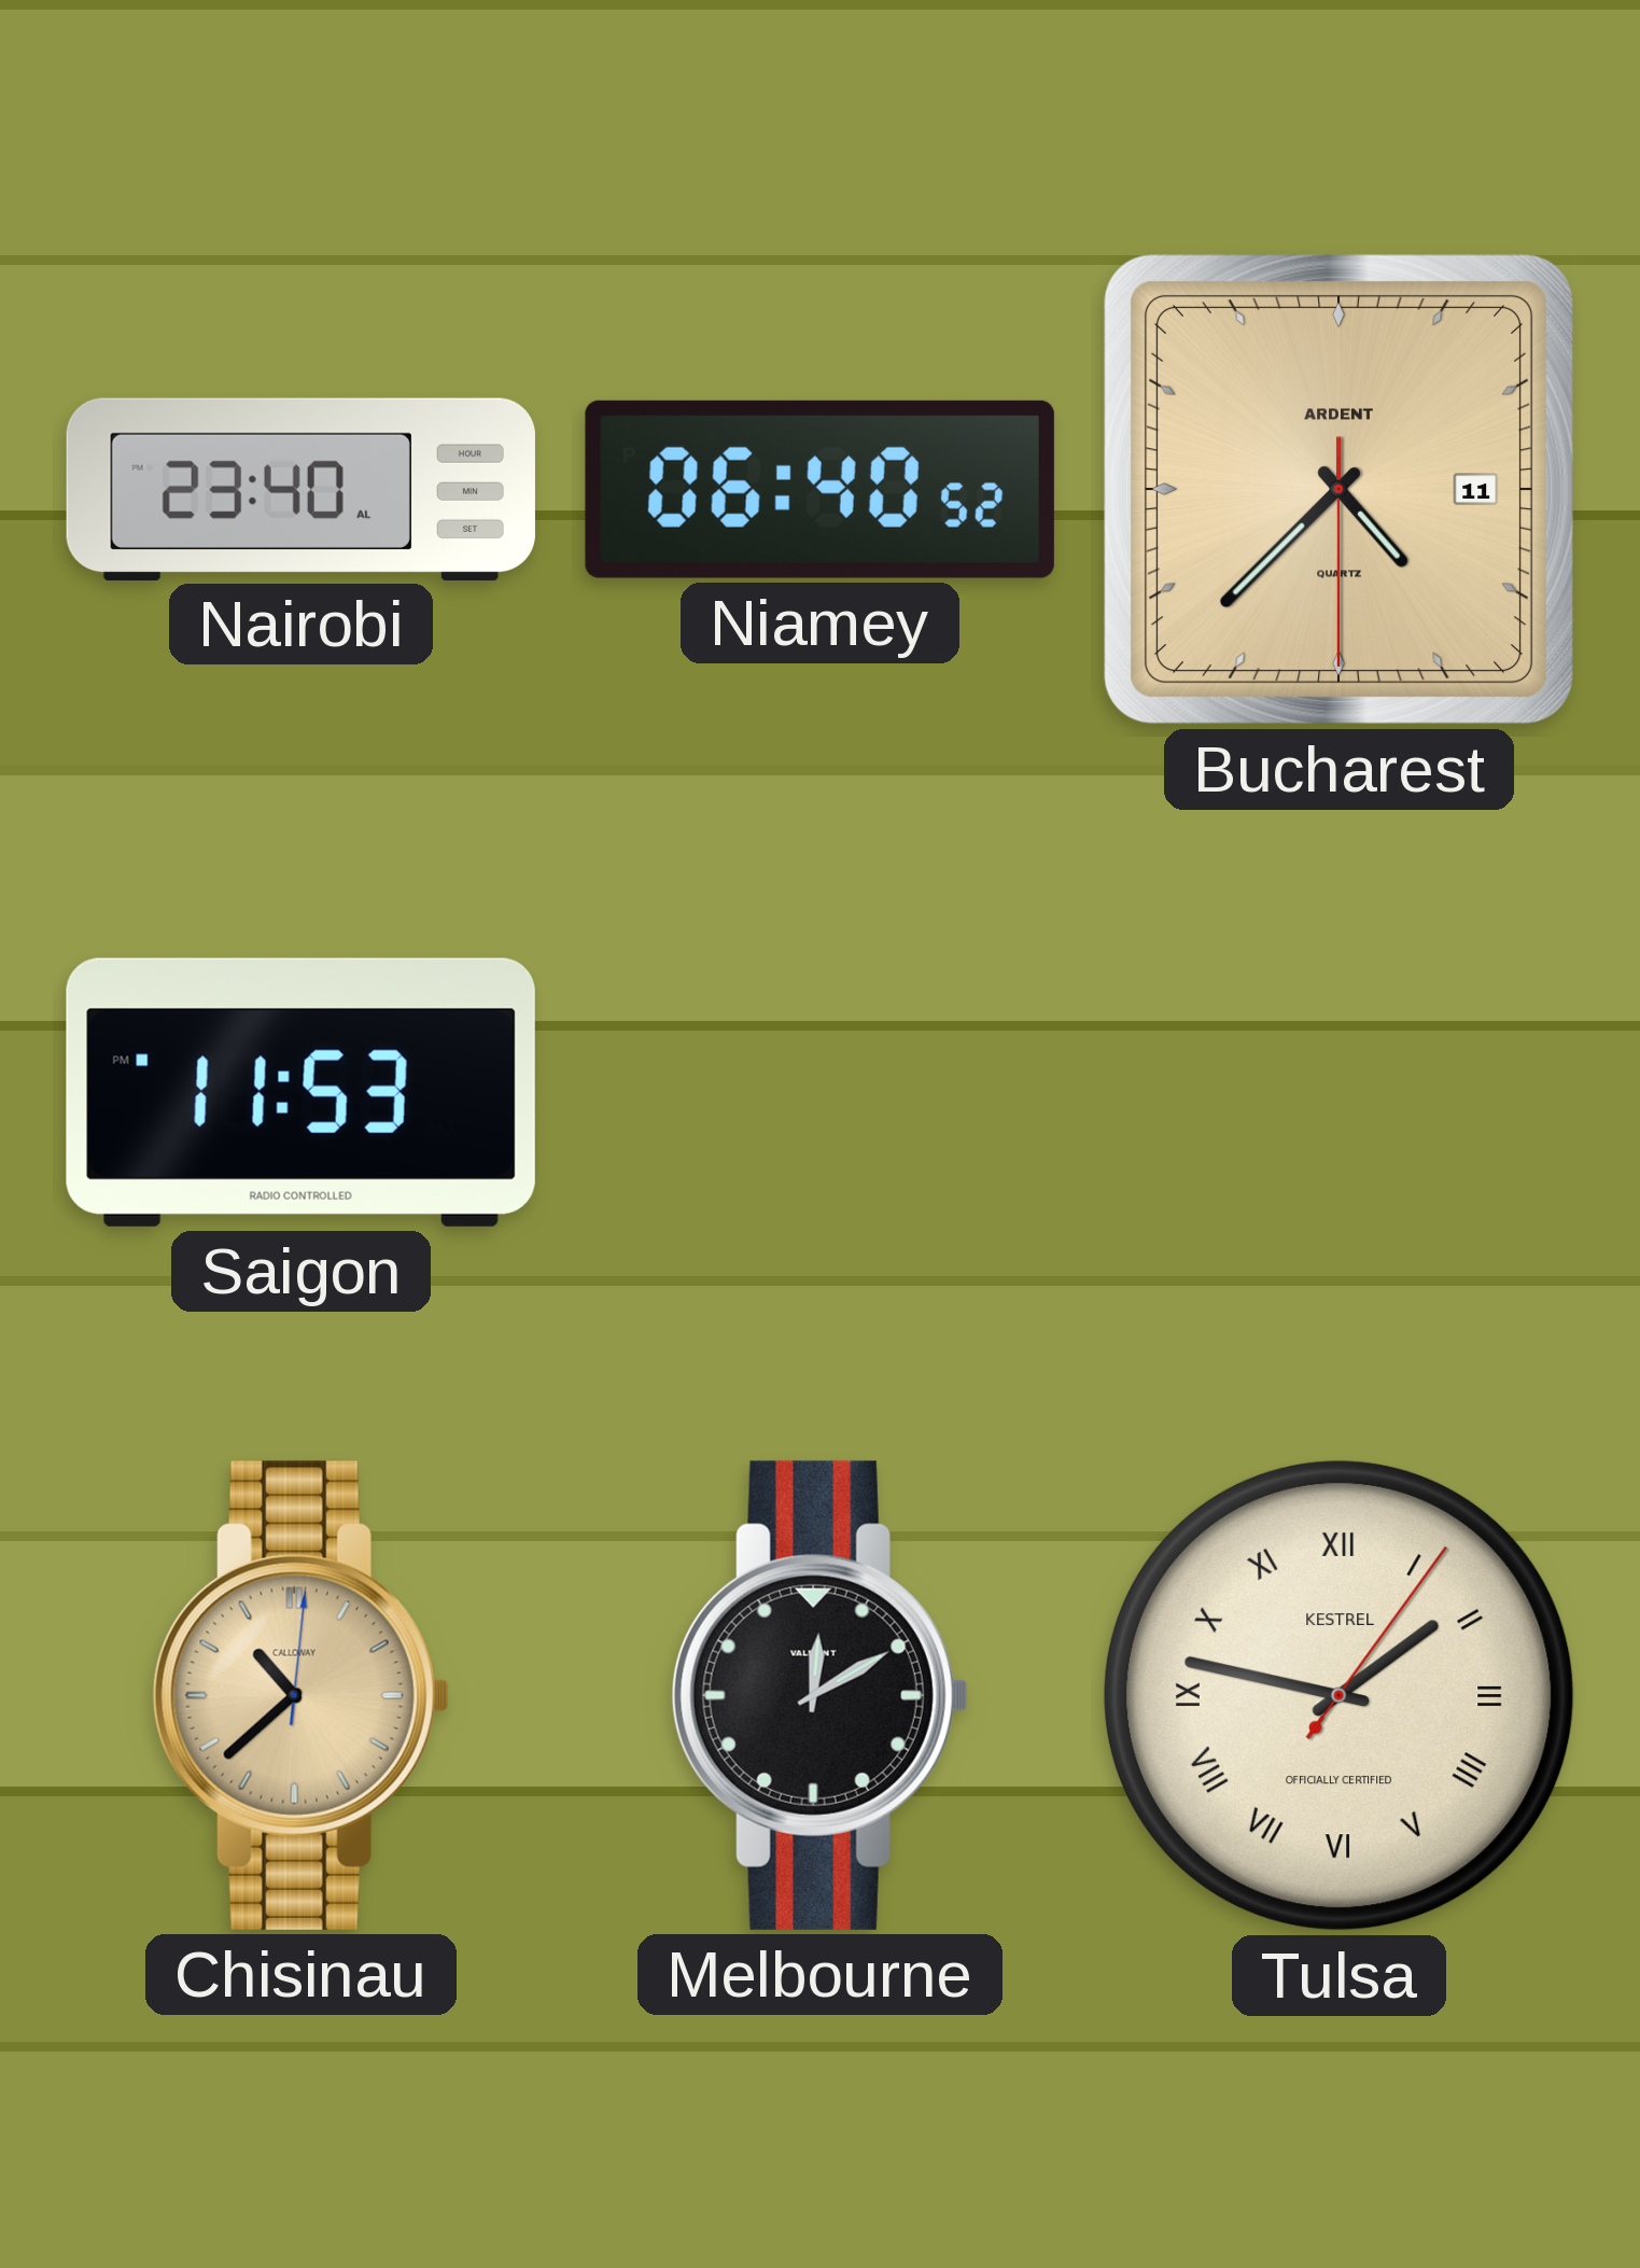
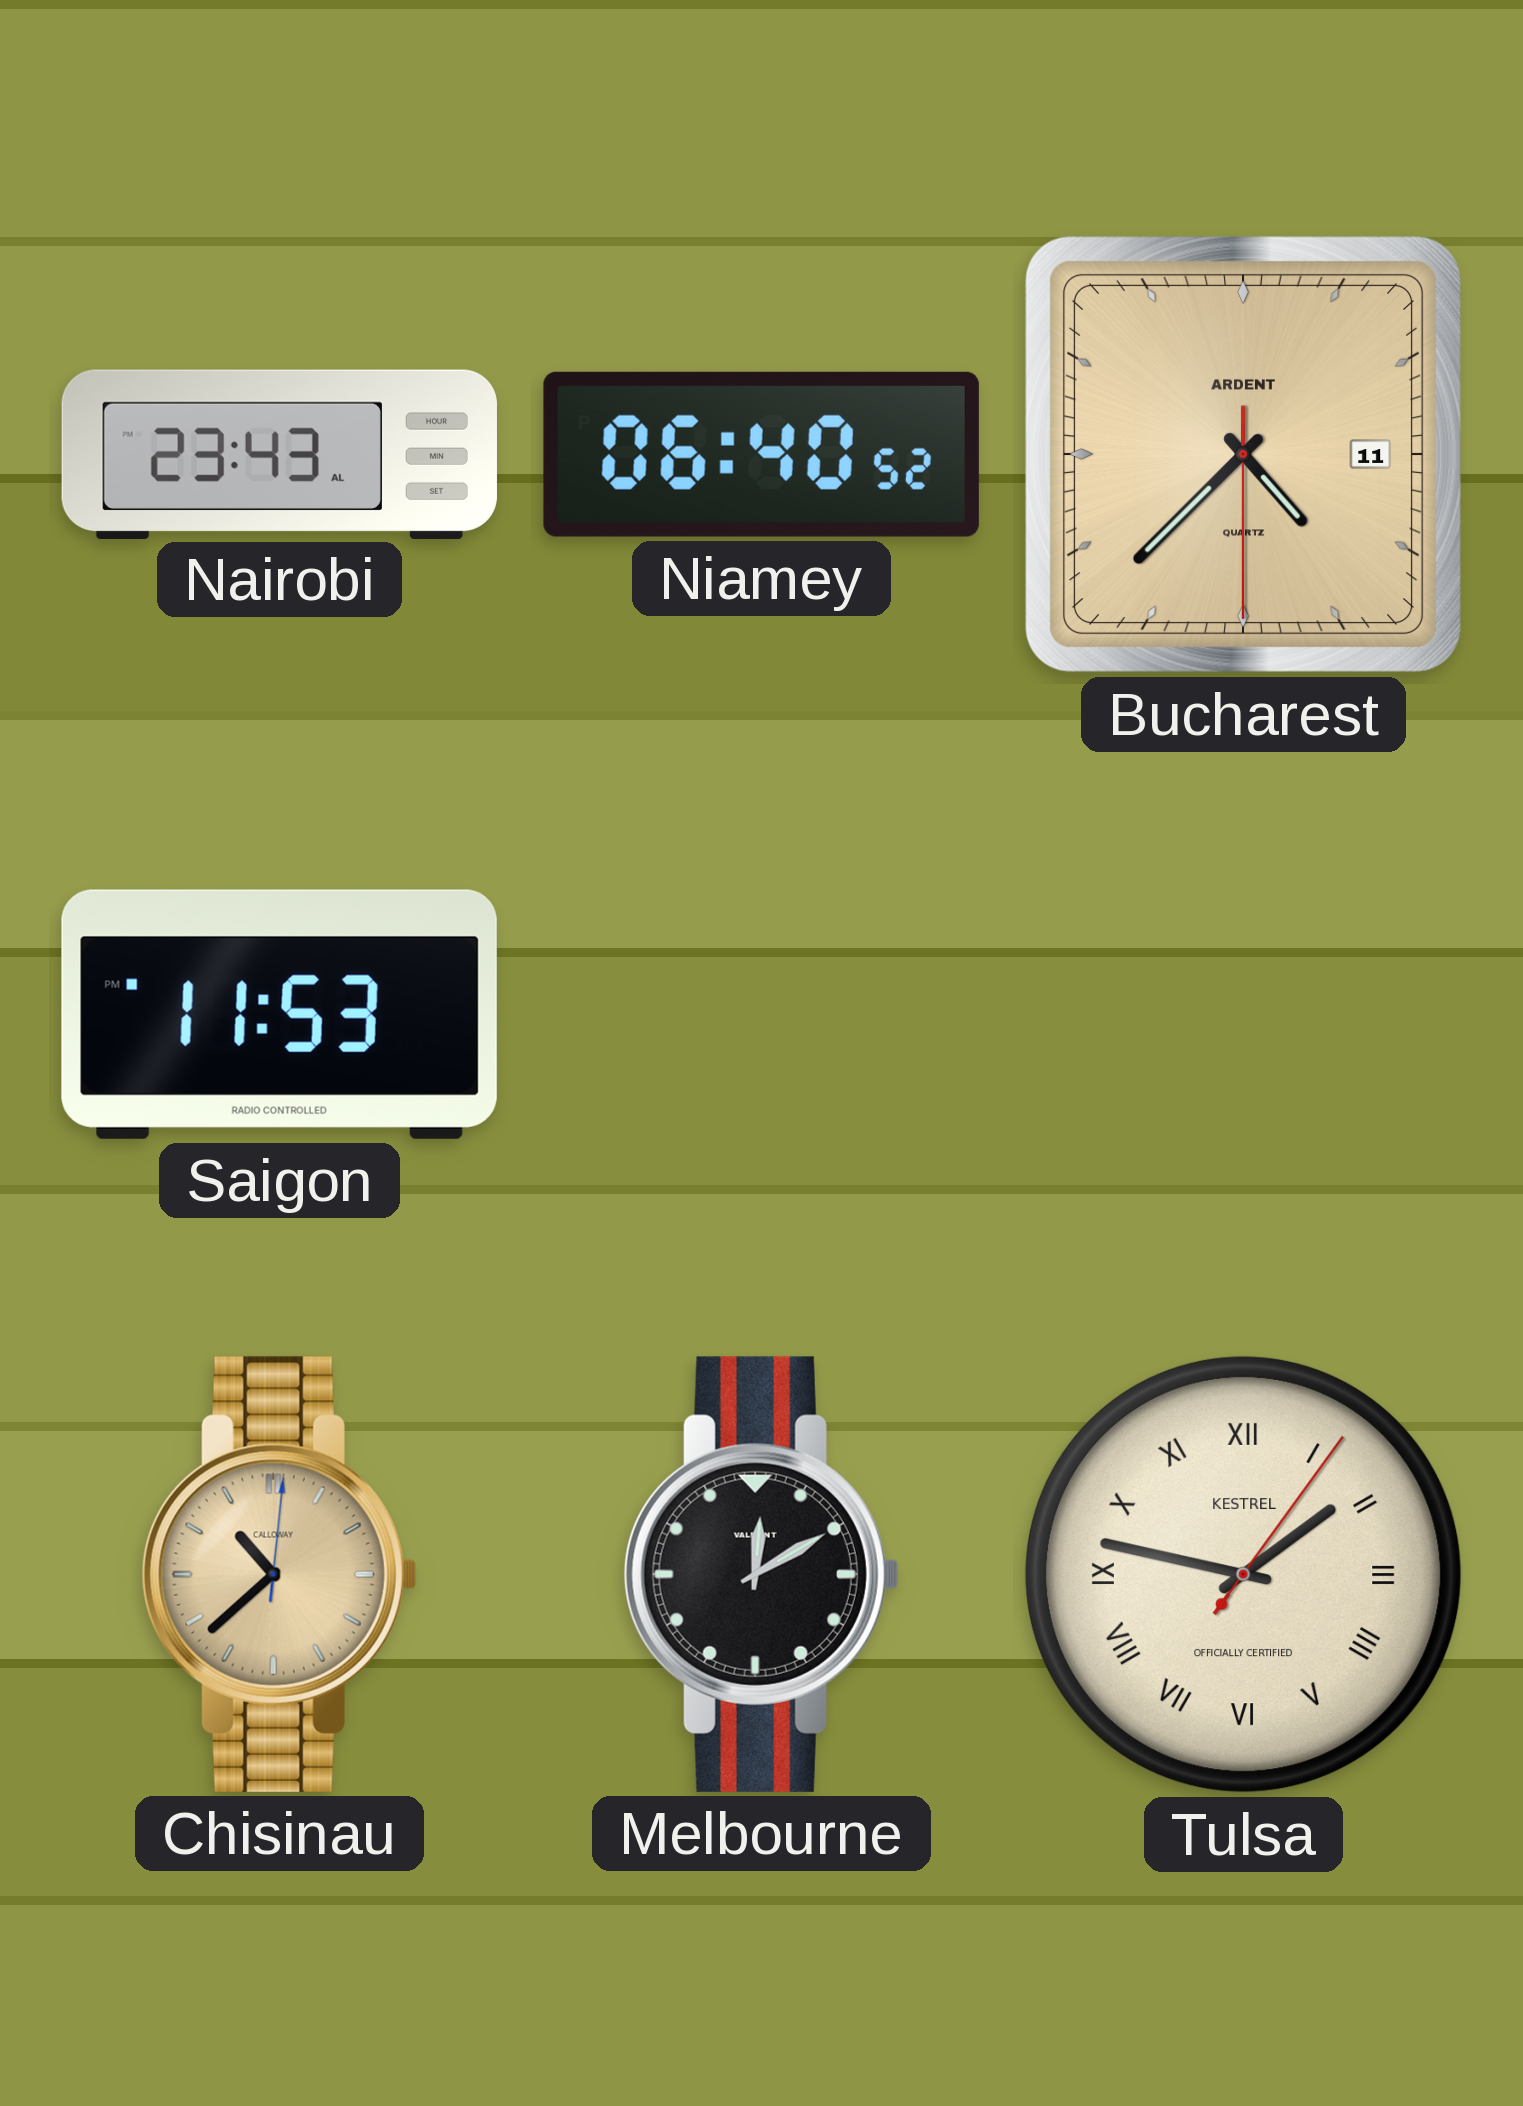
Nairobi: 23:40 -> 23:43
